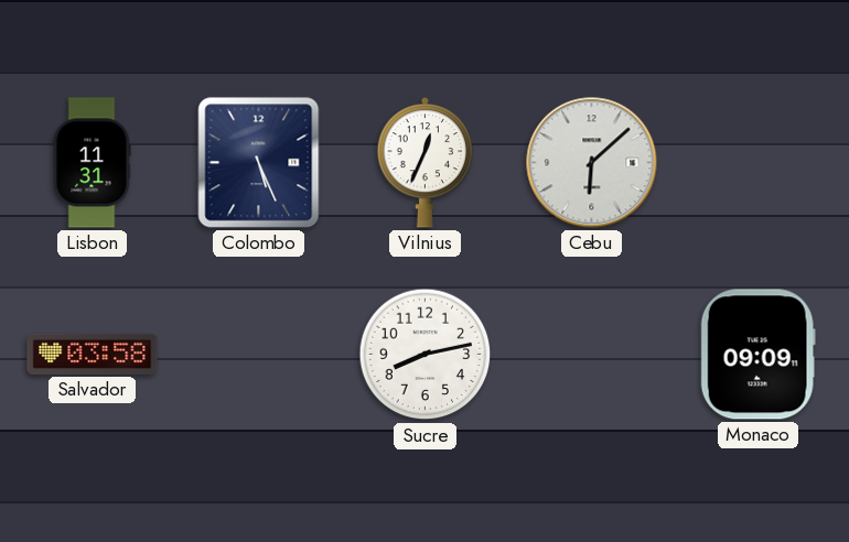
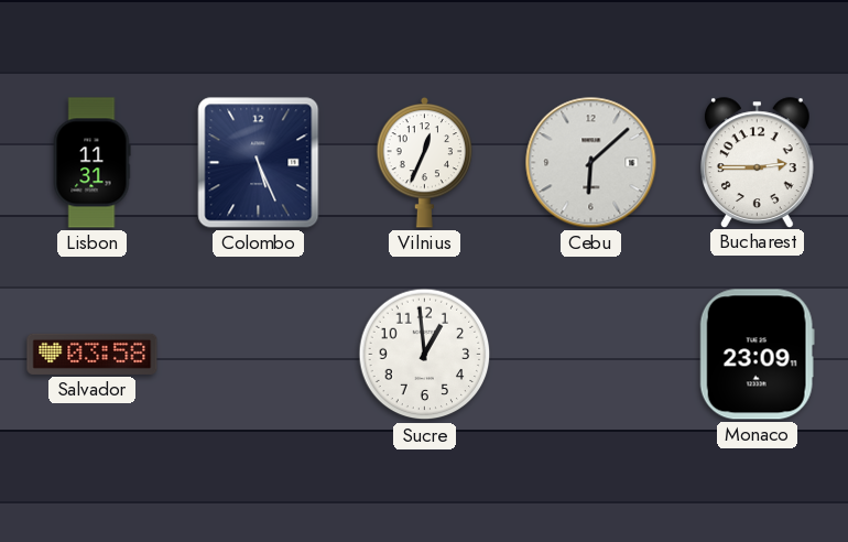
Bucharest: none -> 2:45
Sucre: 8:13 -> 12:59
Monaco: 09:09 -> 23:09
